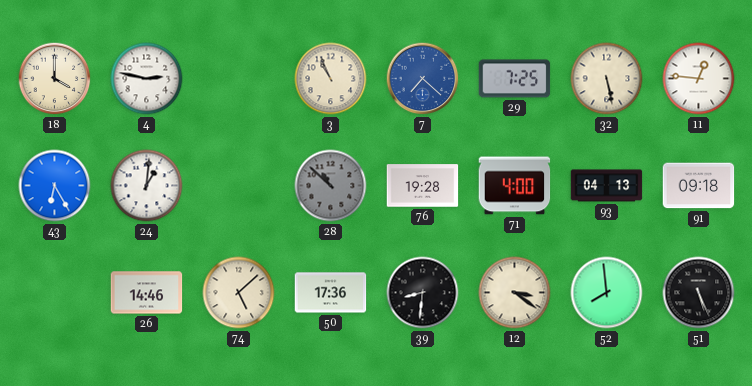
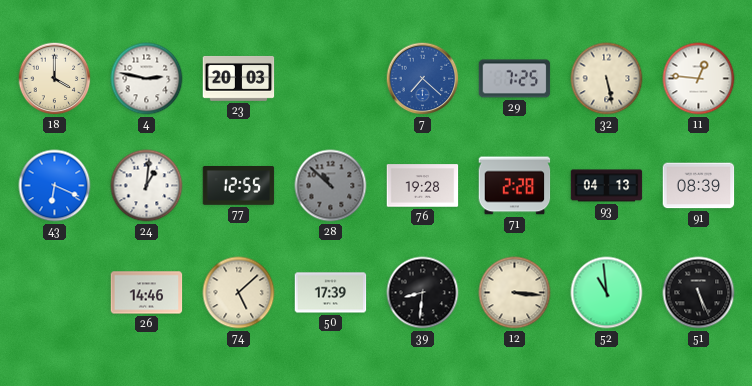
23: none -> 20:03
3: 10:56 -> none
43: 6:25 -> 6:19
77: none -> 12:55
71: 4:00 -> 2:28
91: 09:18 -> 08:39
50: 17:36 -> 17:39
12: 3:21 -> 3:16
52: 7:59 -> 10:59
